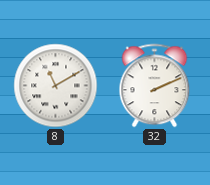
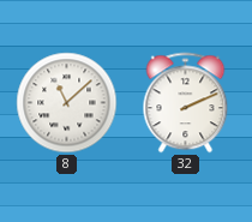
8: 11:10 -> 11:08
